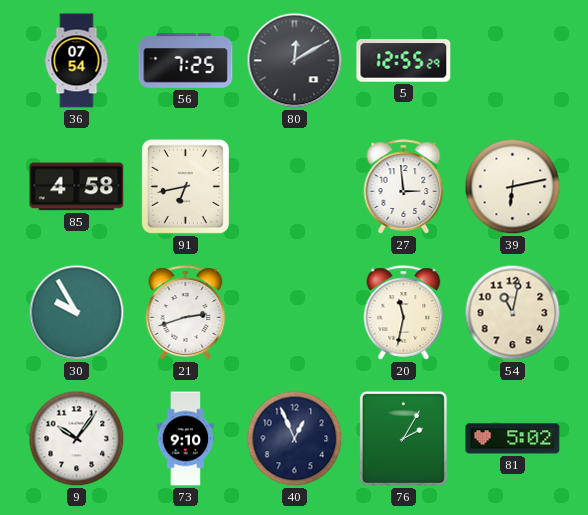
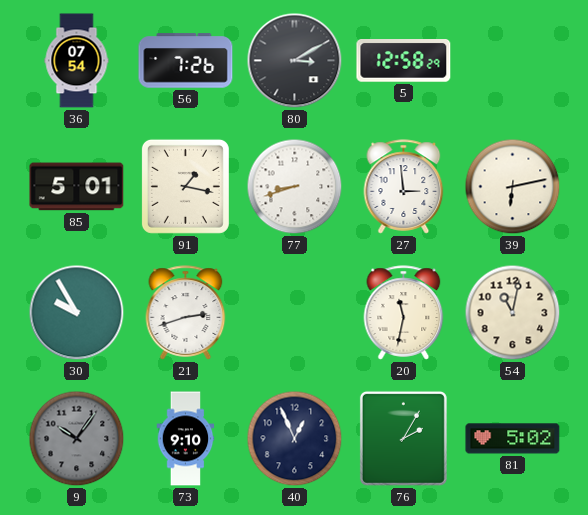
56: 7:25 -> 7:26
80: 12:10 -> 3:10
5: 12:55 -> 12:58
85: 4:58 -> 5:01
91: 6:43 -> 1:17
77: none -> 8:42
9 dial: white -> grey
